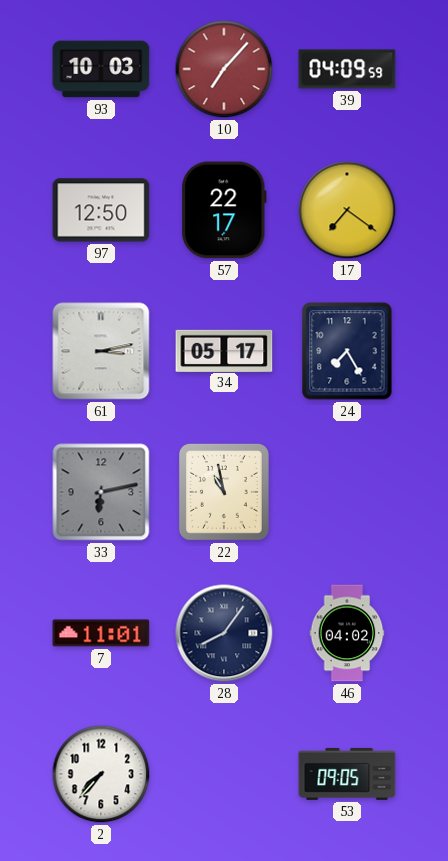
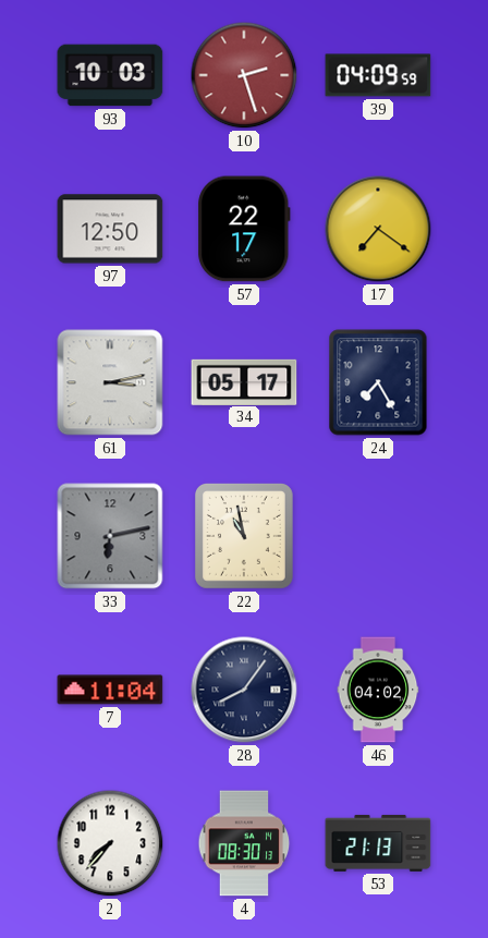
10: 7:07 -> 2:27
7: 11:01 -> 11:04
4: none -> 08:30
53: 09:05 -> 21:13
